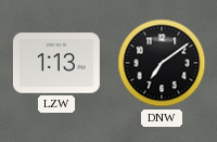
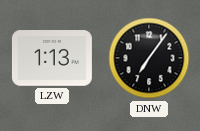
DNW: 7:09 -> 7:06
